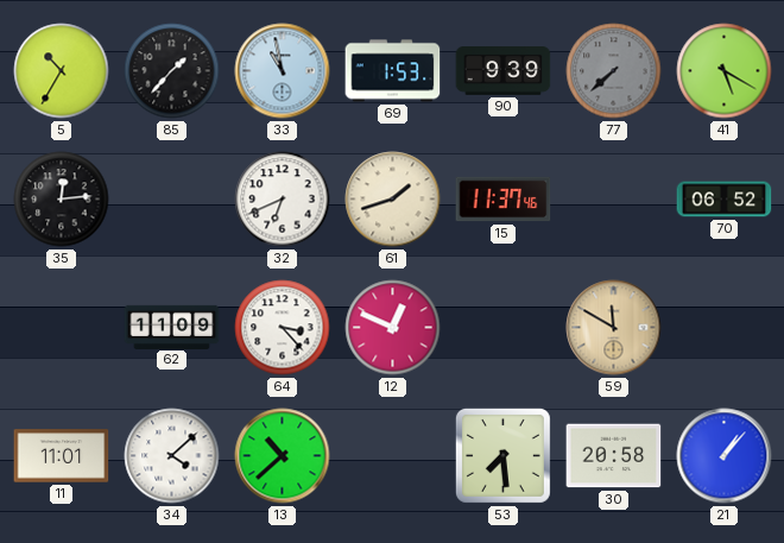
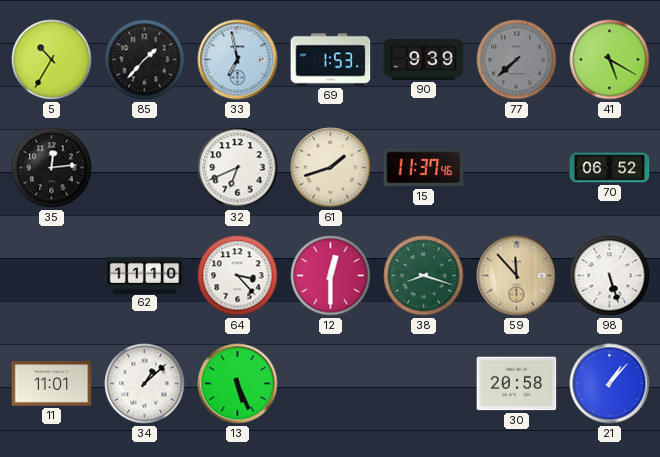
33: 10:58 -> 6:58
62: 11:09 -> 11:10
12: 12:49 -> 12:30
38: none -> 8:18
59: 11:50 -> 11:53
98: none -> 5:27
34: 4:08 -> 1:08
13: 10:38 -> 5:26
53: 7:29 -> none
